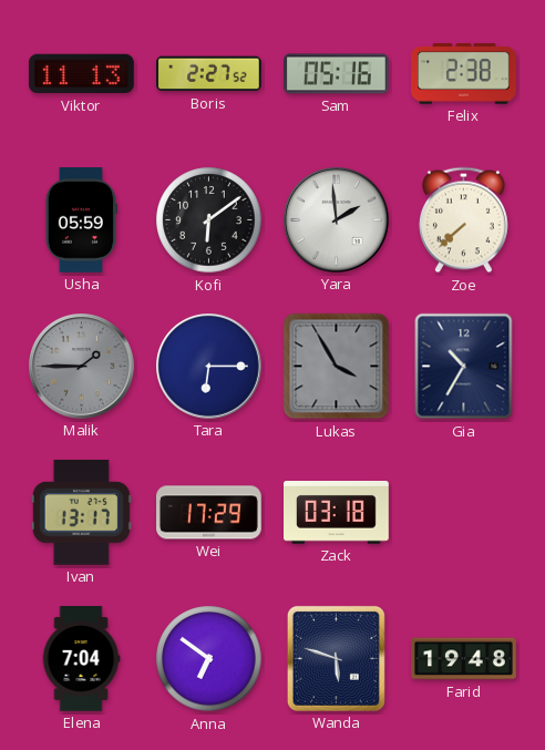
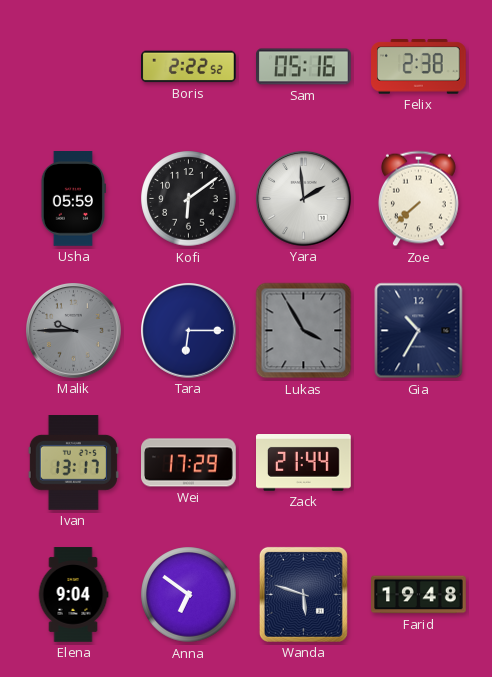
Viktor: 11:13 -> none
Boris: 2:27 -> 2:22
Malik: 1:45 -> 9:45
Zack: 03:18 -> 21:44
Elena: 7:04 -> 9:04
